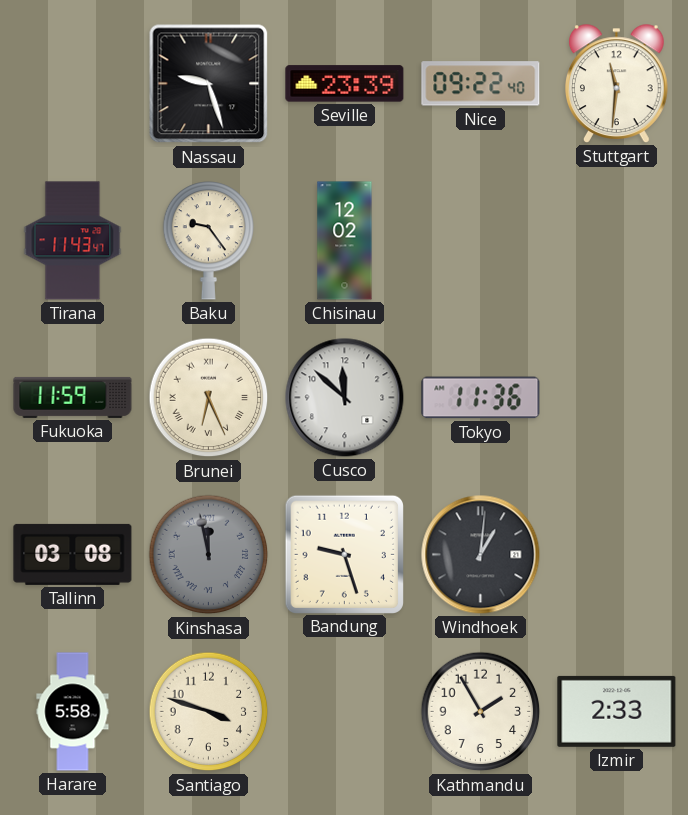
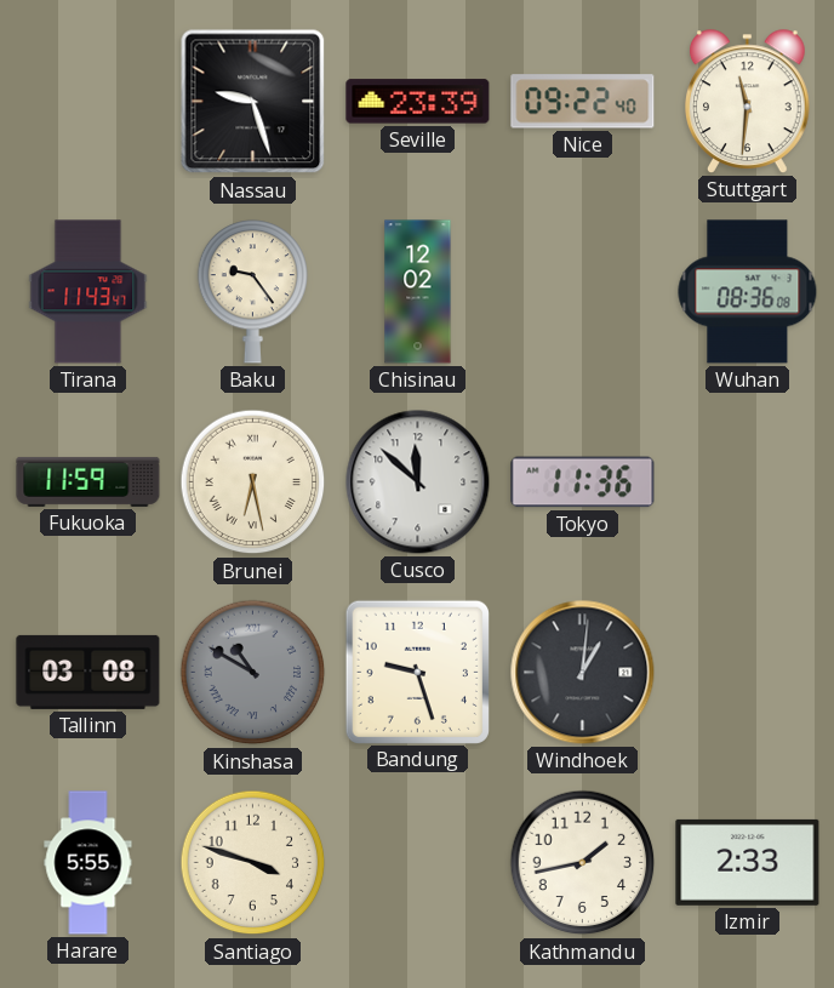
Wuhan: none -> 08:36
Brunei: 6:26 -> 6:28
Kinshasa: 11:58 -> 10:50
Harare: 5:58 -> 5:55
Kathmandu: 1:55 -> 1:43
